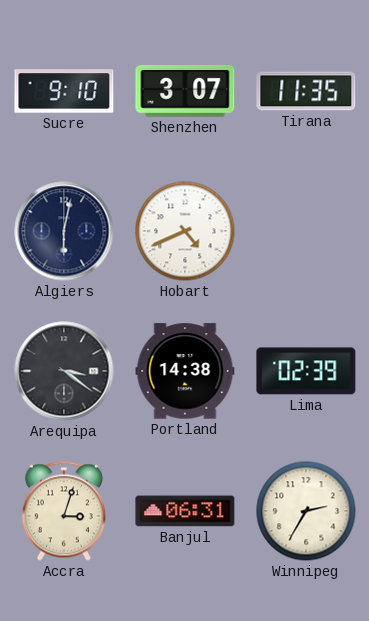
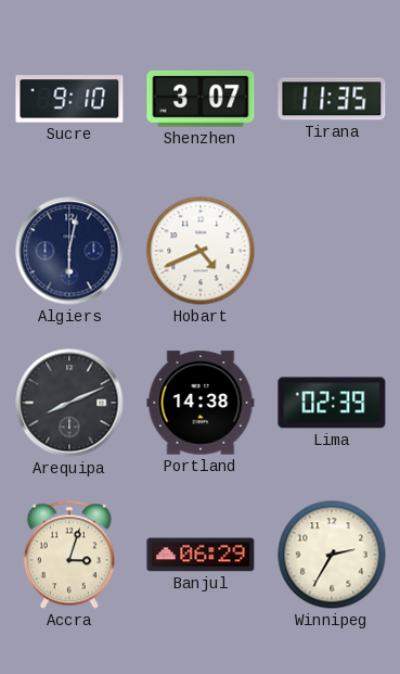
Arequipa: 3:21 -> 8:11
Banjul: 06:31 -> 06:29
